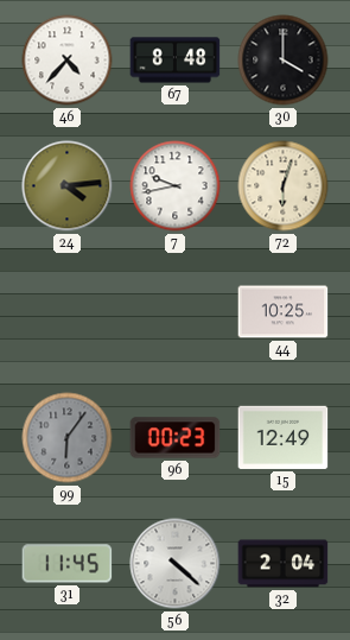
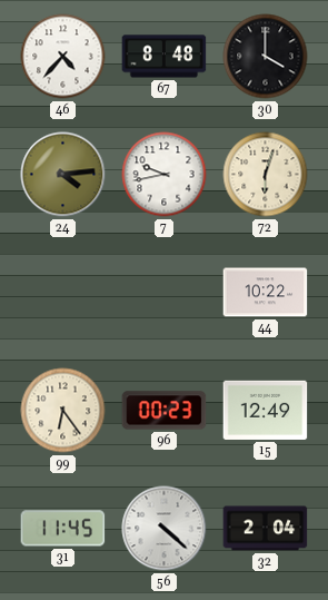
44: 10:25 -> 10:22
99: 6:06 -> 6:24
99 dial: grey -> cream
